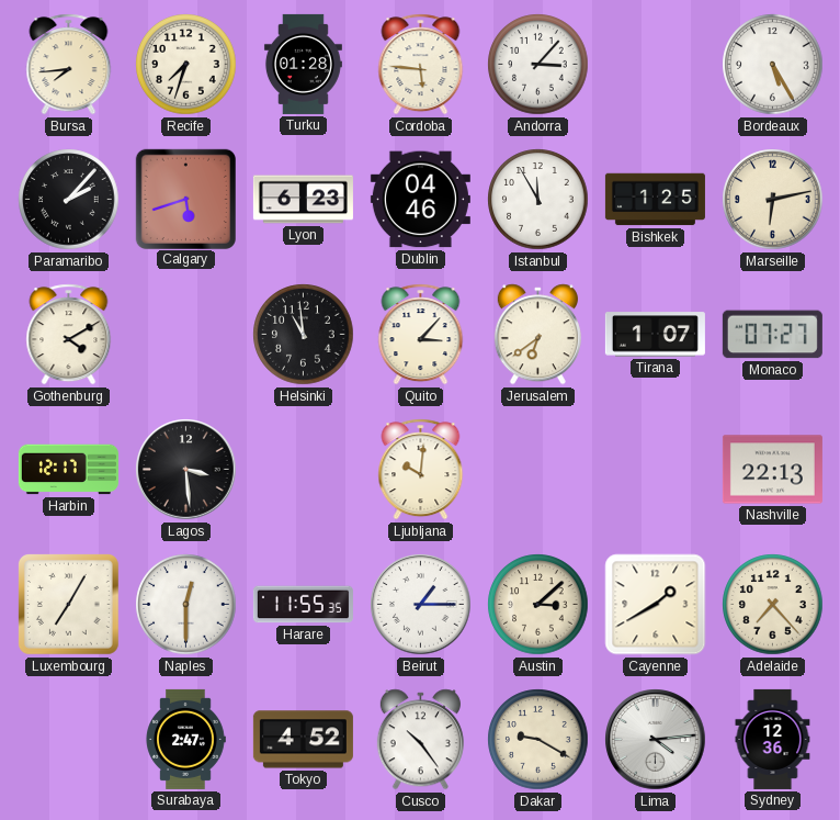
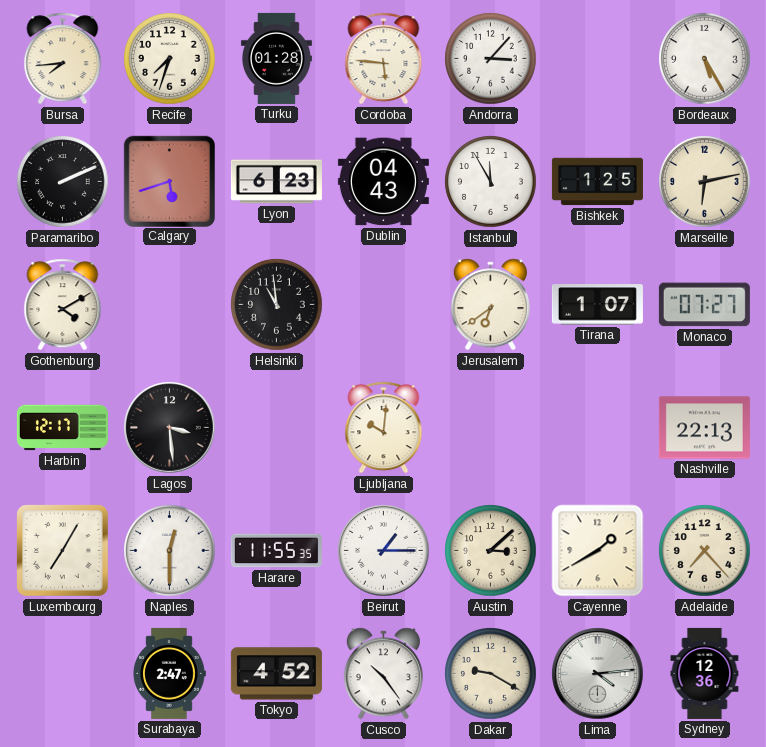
Paramaribo: 2:07 -> 2:11
Dublin: 04:46 -> 04:43
Quito: 3:07 -> none
